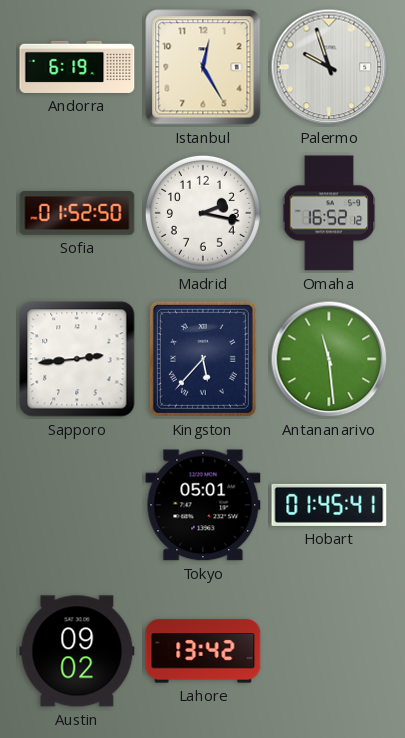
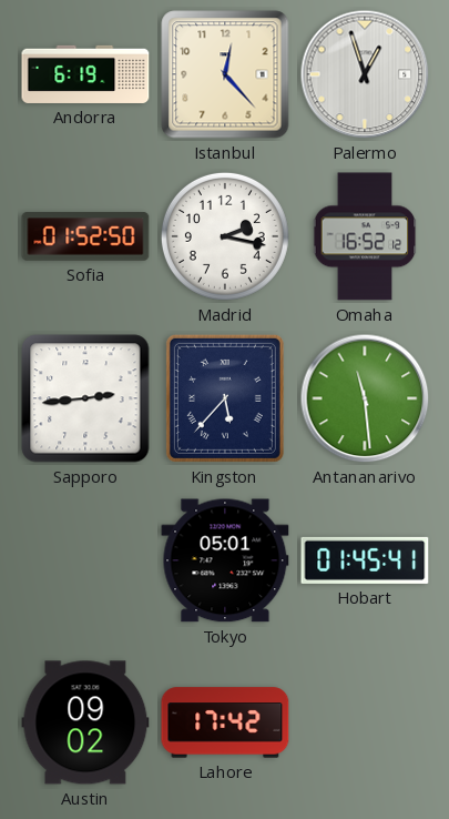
Istanbul: 12:25 -> 12:23
Palermo: 9:57 -> 12:57
Lahore: 13:42 -> 17:42
